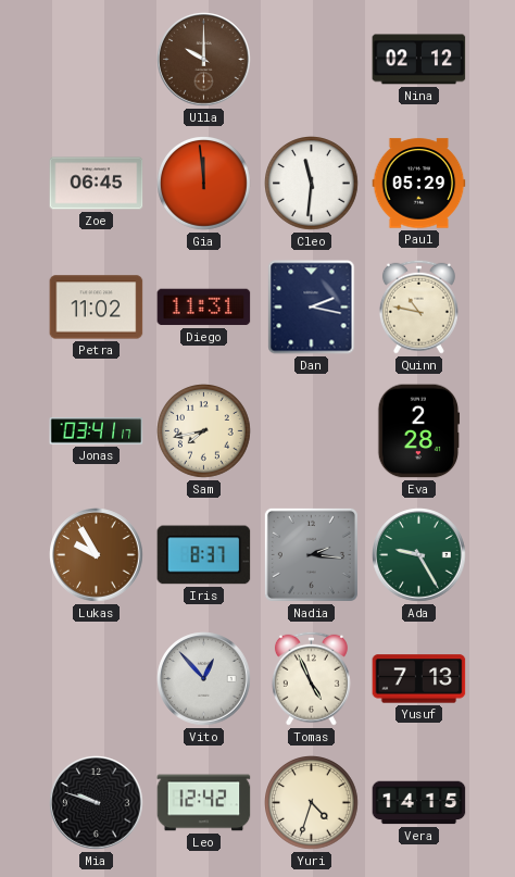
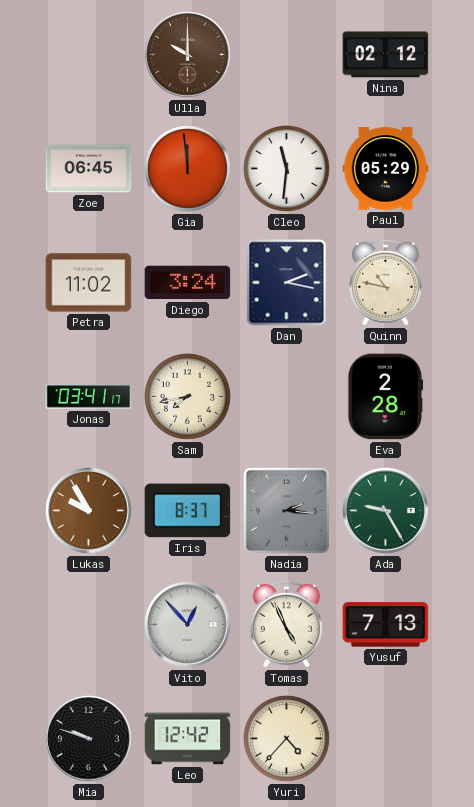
Diego: 11:31 -> 3:24
Yuri: 4:33 -> 4:37
Vera: 14:15 -> none
